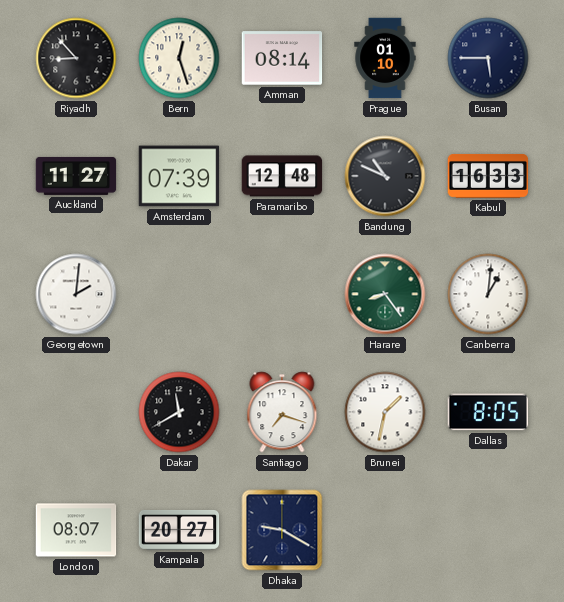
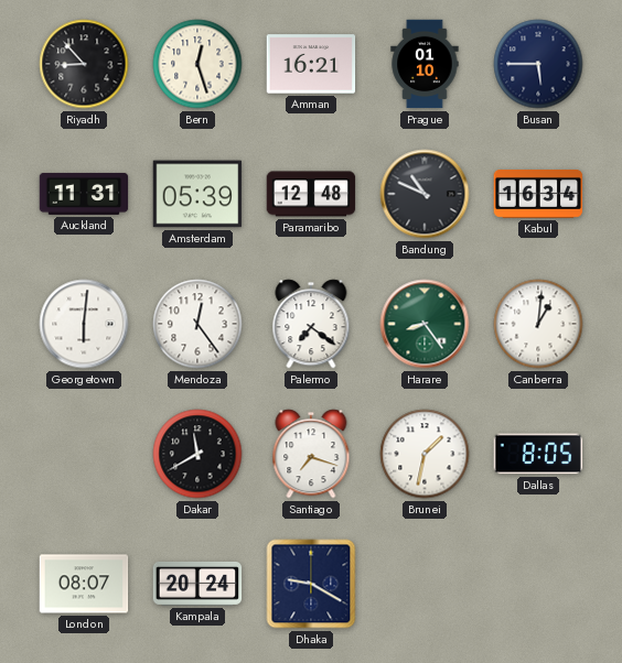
Amman: 08:14 -> 16:21
Auckland: 11:27 -> 11:31
Amsterdam: 07:39 -> 05:39
Kabul: 16:33 -> 16:34
Georgetown: 2:01 -> 6:01
Mendoza: none -> 12:24
Palermo: none -> 7:21
Kampala: 20:27 -> 20:24
